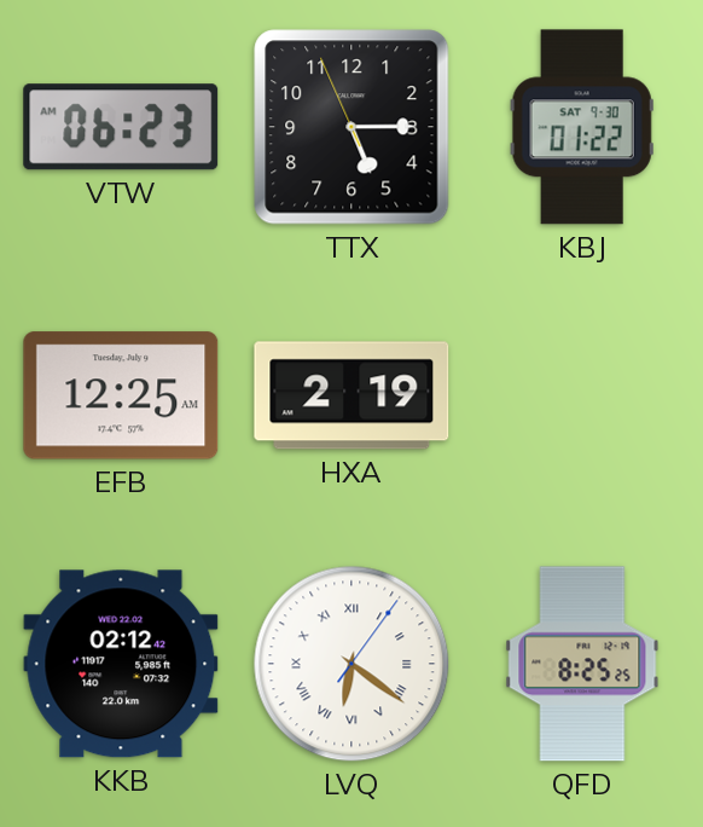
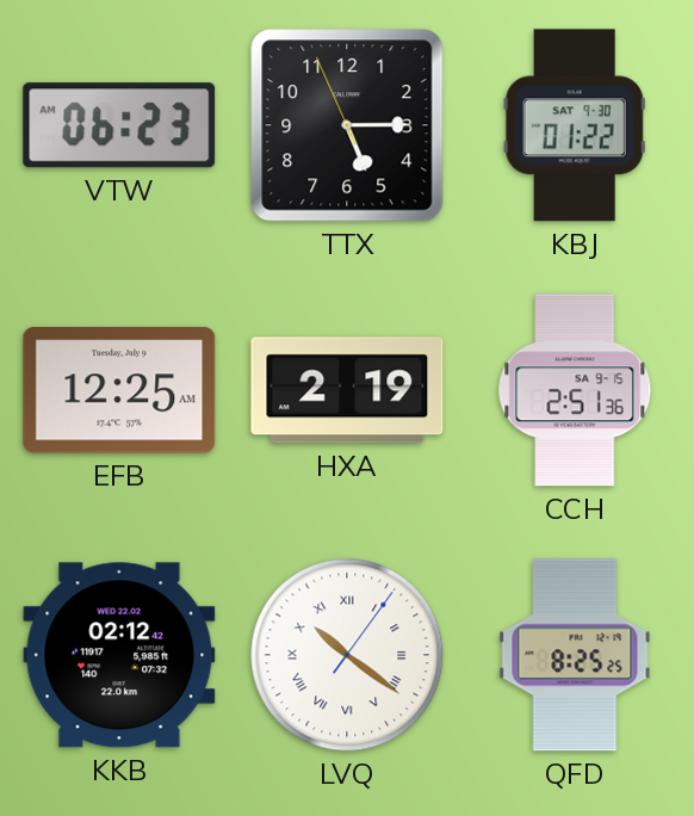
CCH: none -> 2:51
LVQ: 6:21 -> 10:21
